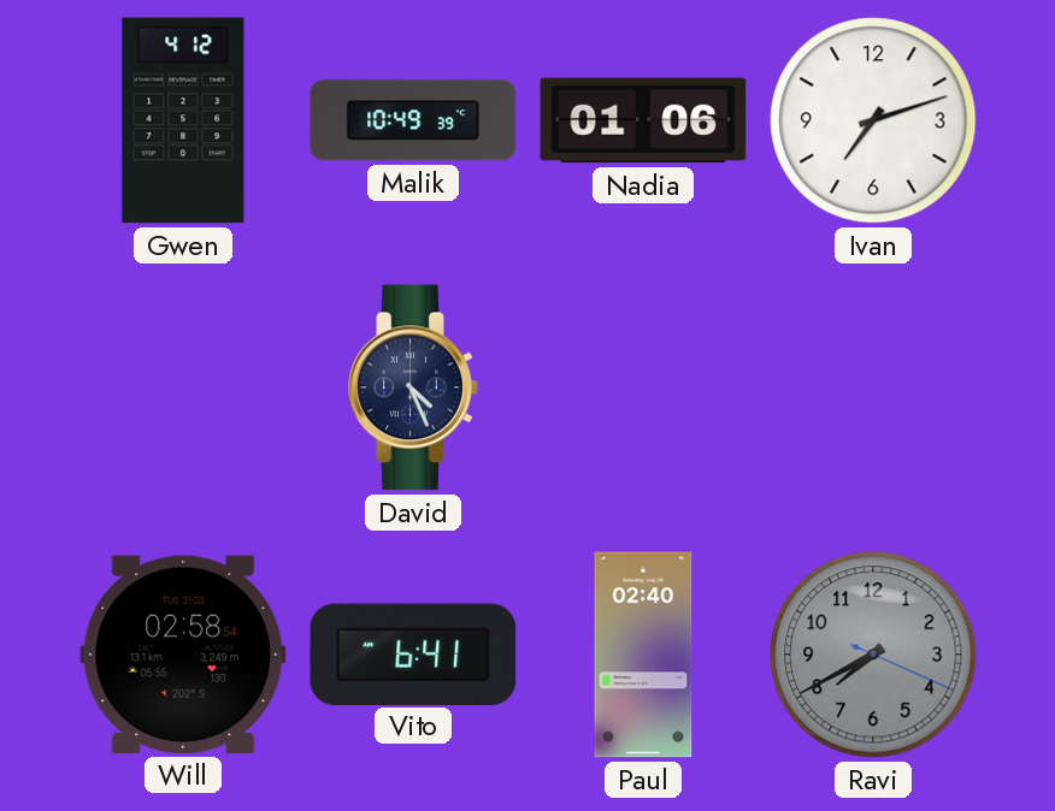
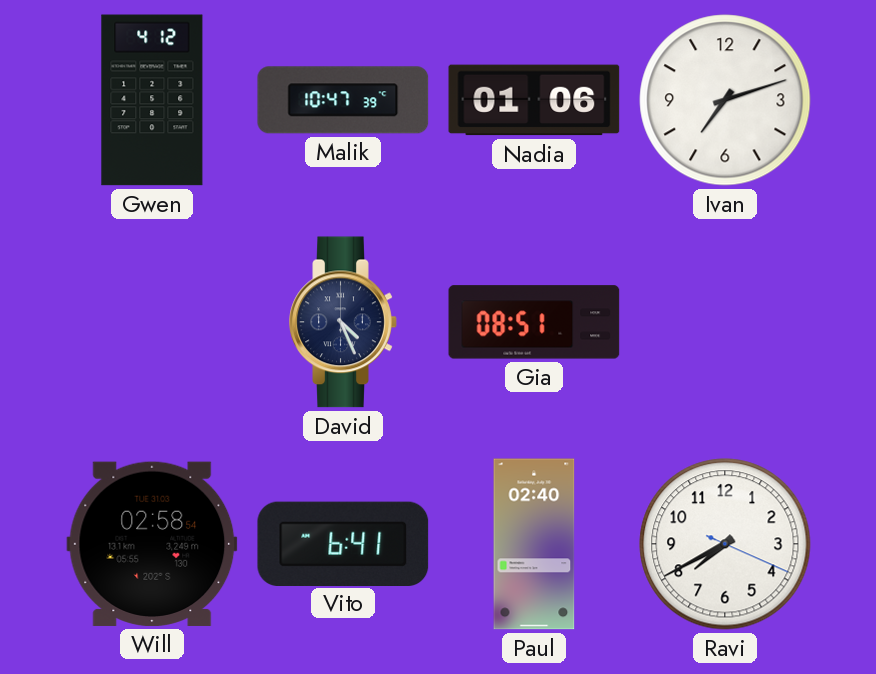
Malik: 10:49 -> 10:47
Gia: none -> 08:51
Ravi dial: grey -> white
